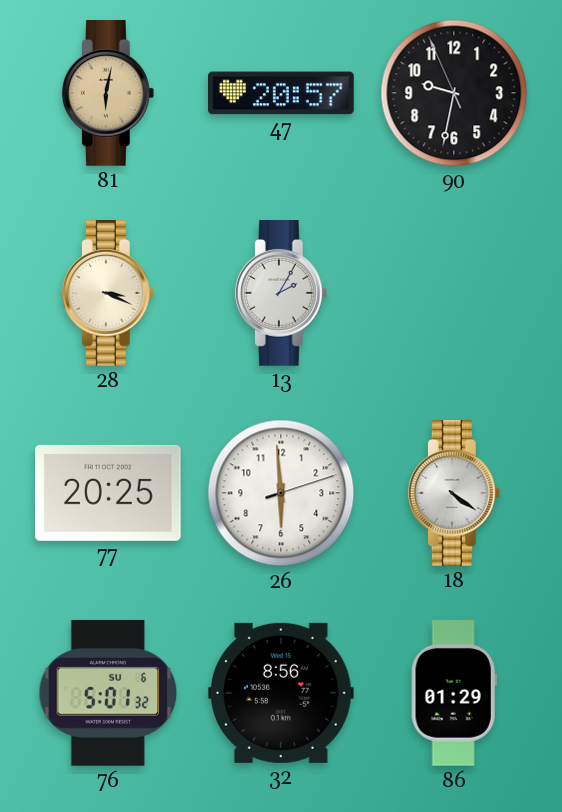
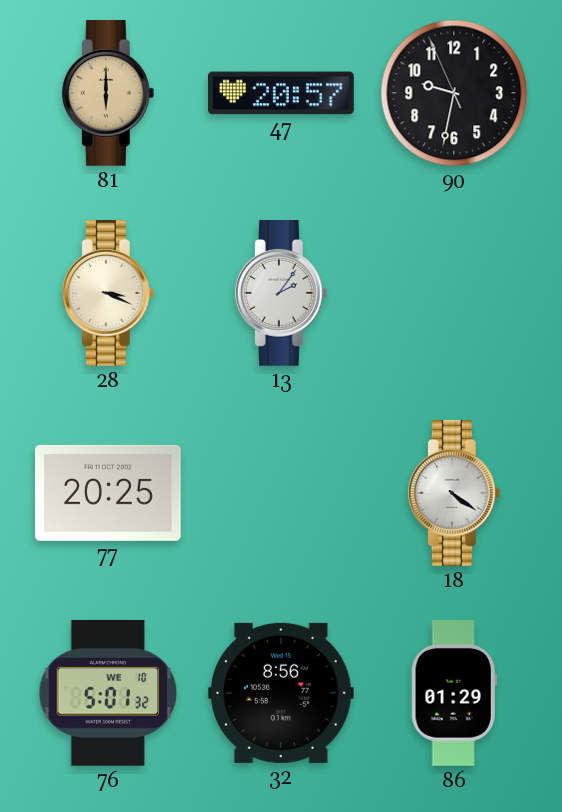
81: 6:02 -> 6:00
13: 2:05 -> 2:06
26: 5:59 -> none
76 date: SU 6 -> WE 10
